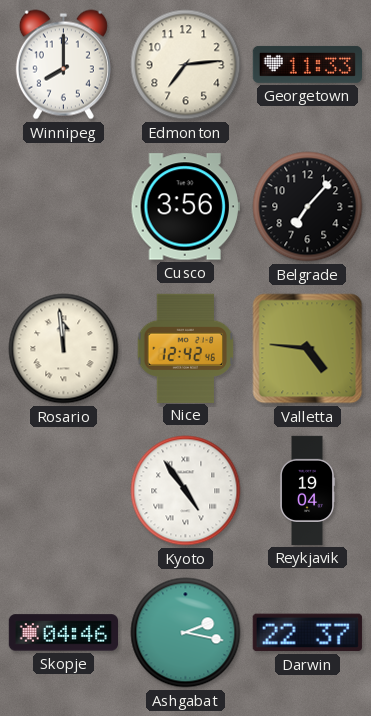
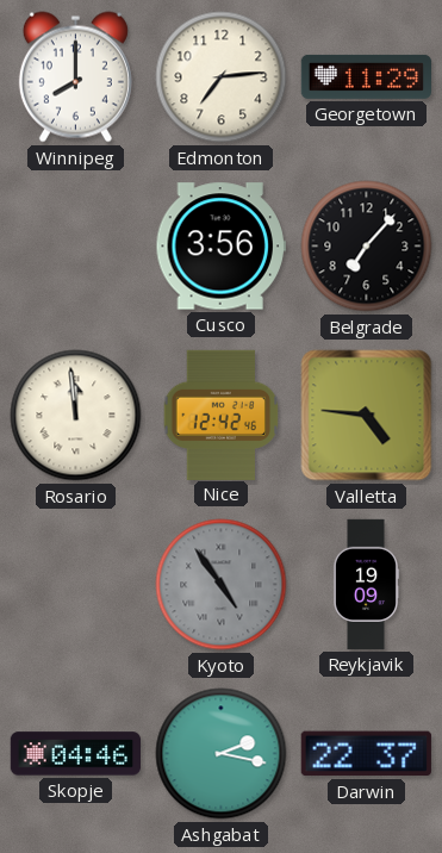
Georgetown: 11:33 -> 11:29
Kyoto dial: white -> grey
Reykjavik: 19:04 -> 19:09
